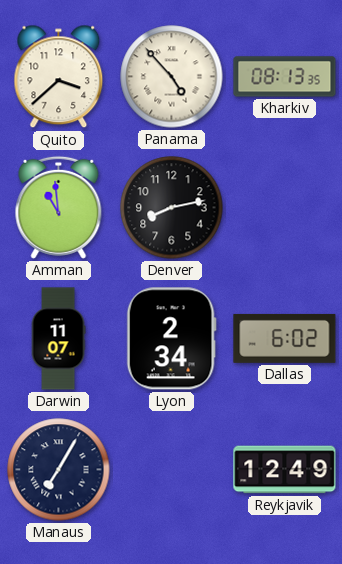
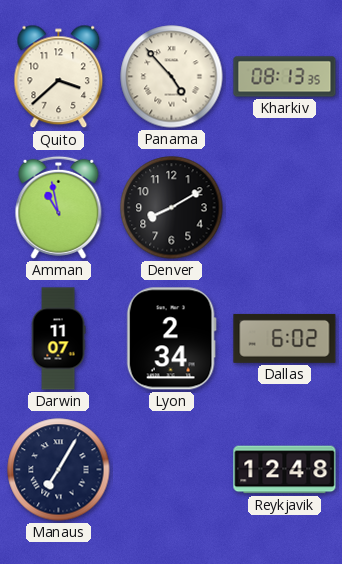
Amman: 10:59 -> 10:58
Denver: 8:13 -> 8:10
Reykjavik: 12:49 -> 12:48
